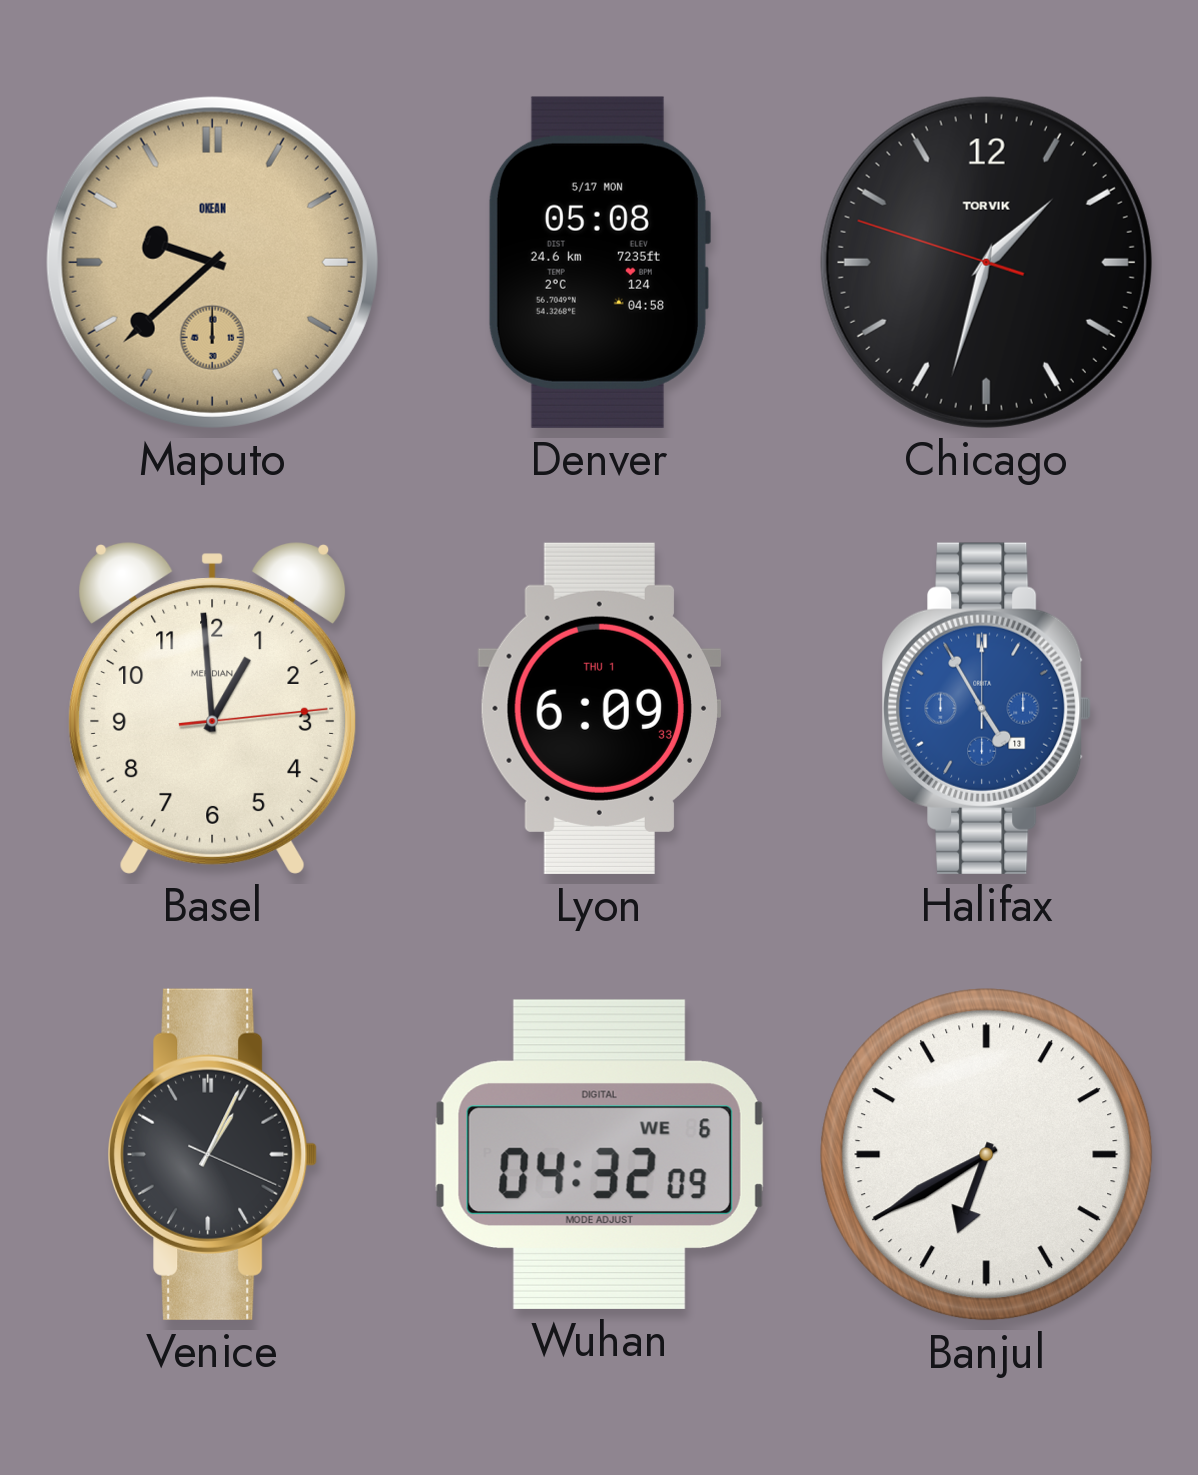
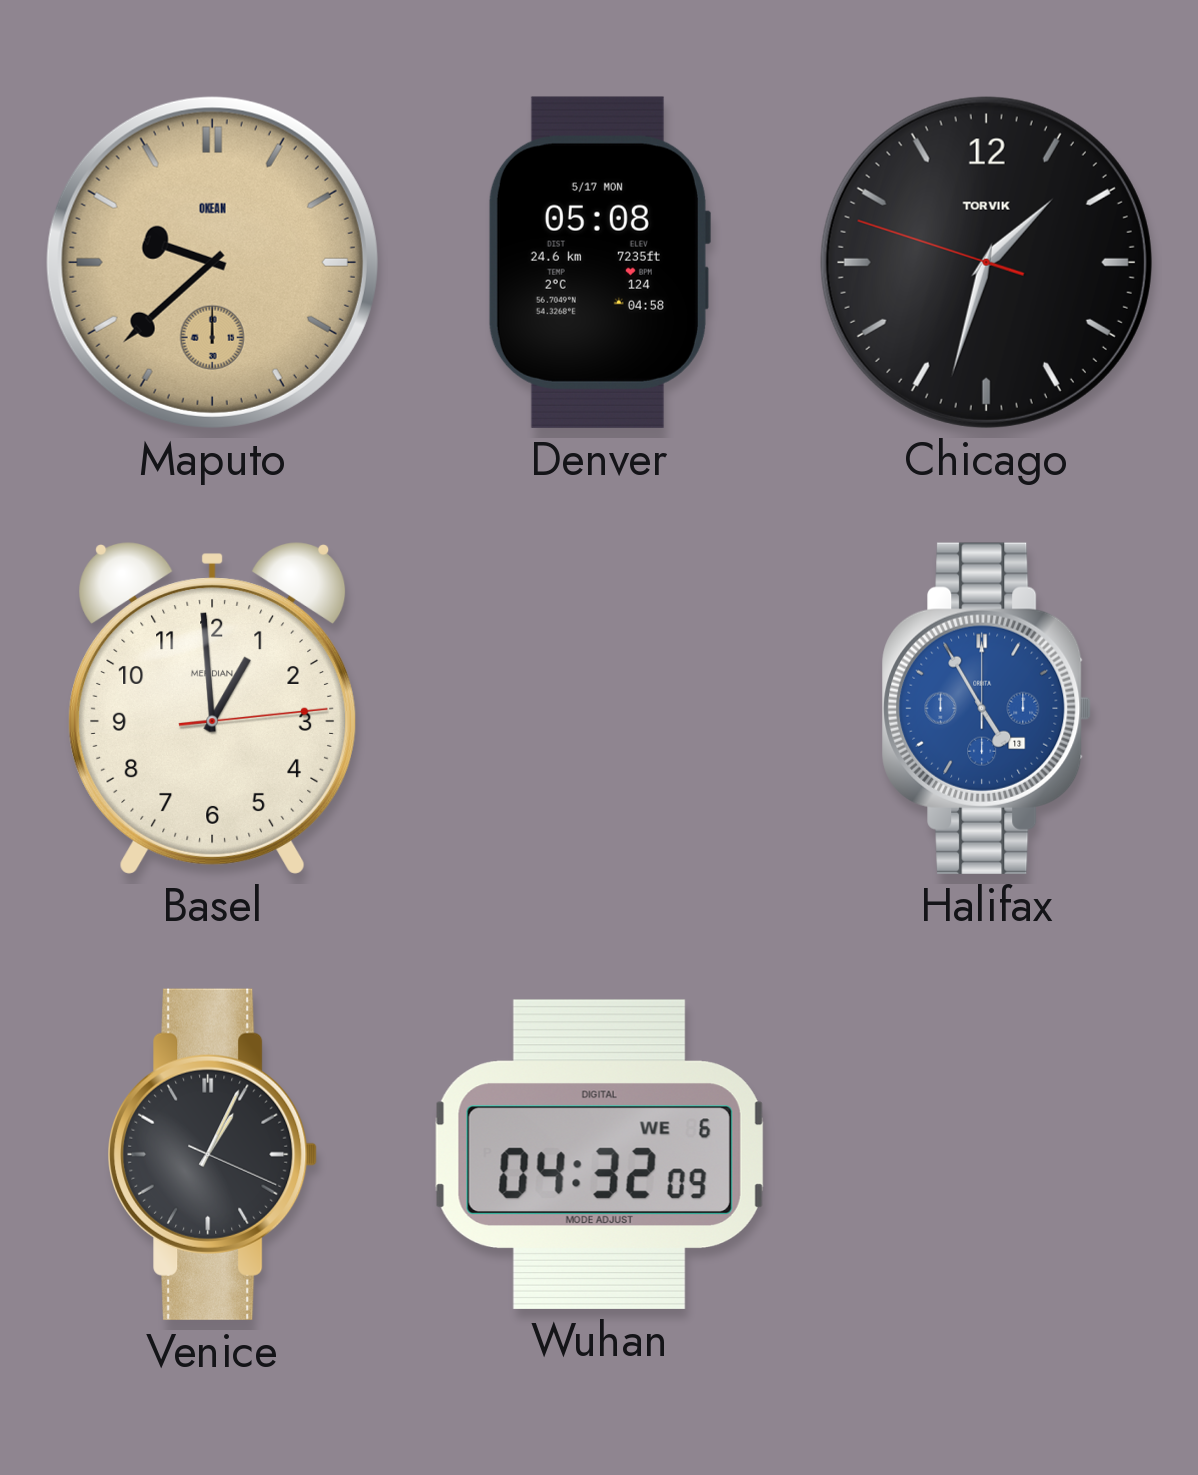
Lyon: 6:09 -> none
Banjul: 6:40 -> none
